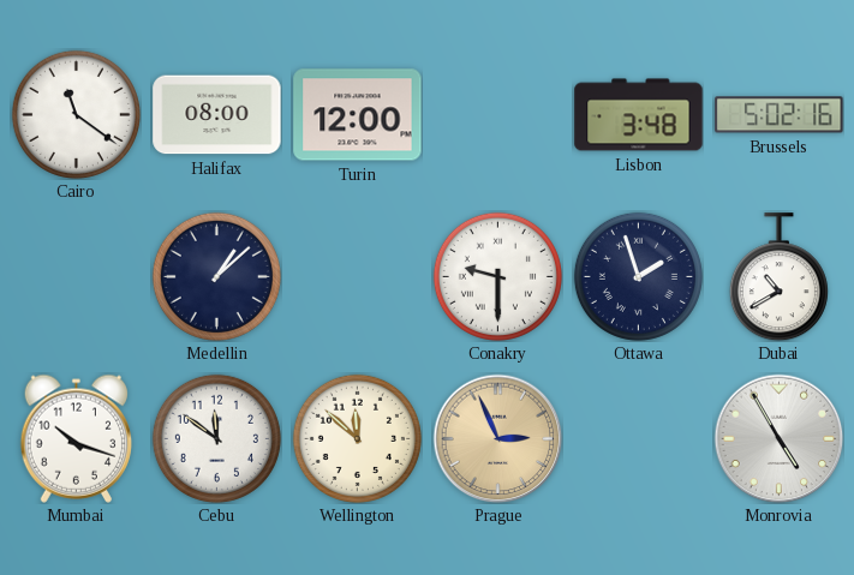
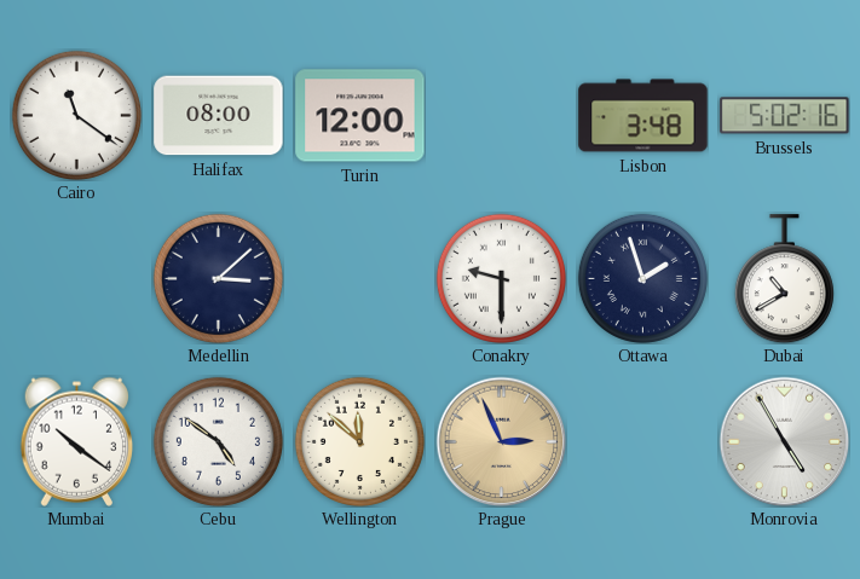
Medellin: 1:08 -> 3:08
Mumbai: 10:18 -> 10:21
Cebu: 11:51 -> 4:51
